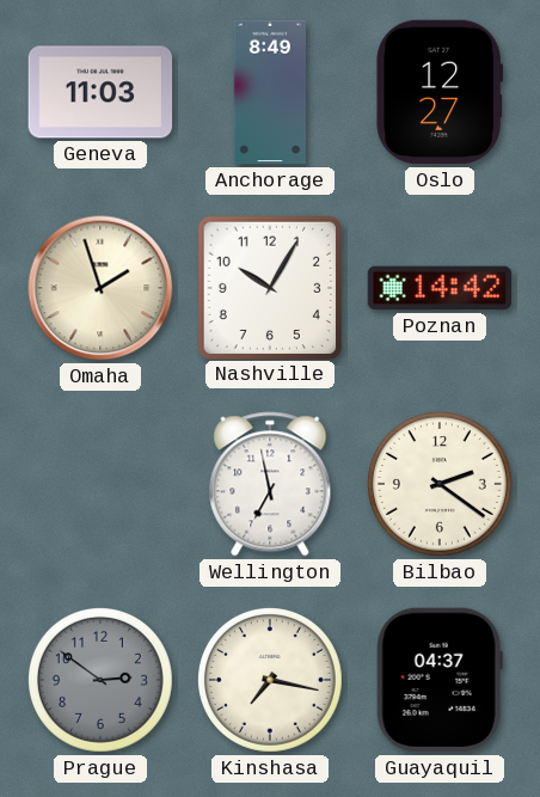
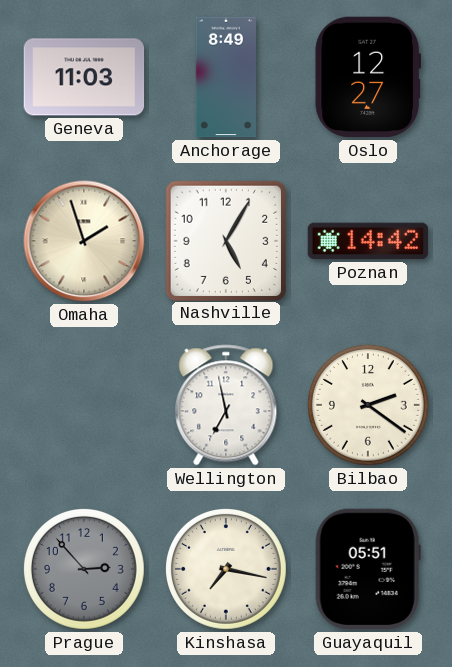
Nashville: 10:05 -> 5:05
Prague: 2:51 -> 2:53
Guayaquil: 04:37 -> 05:51
